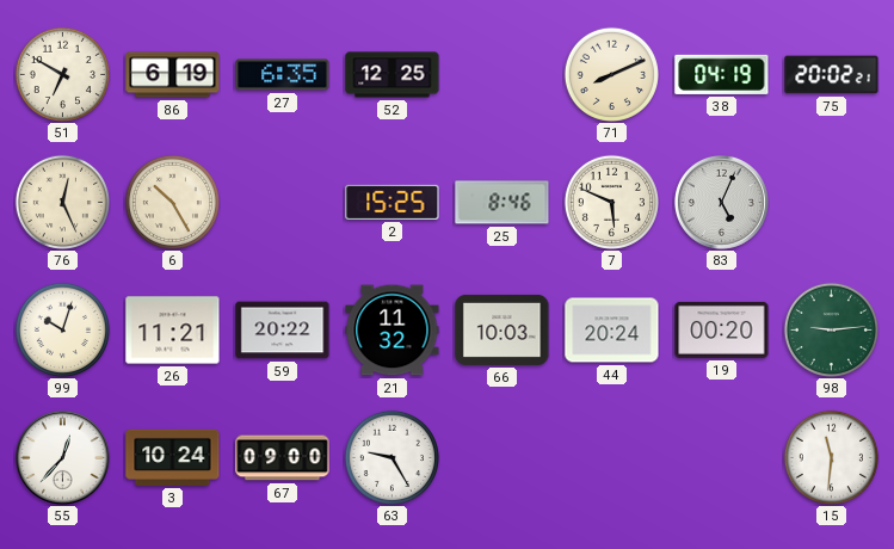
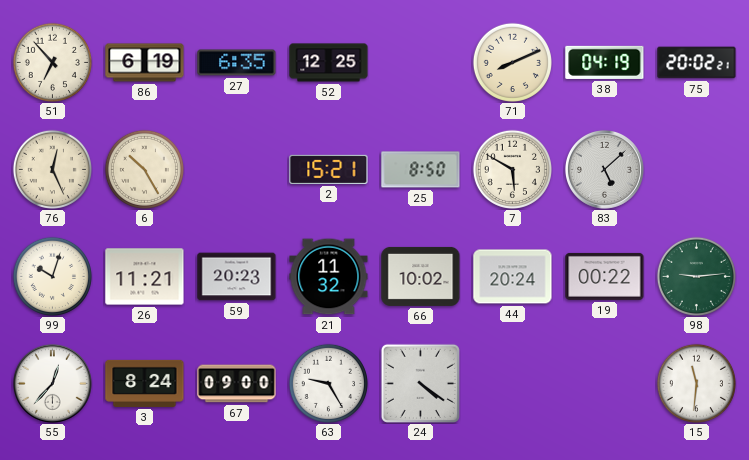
51: 6:50 -> 6:53
2: 15:25 -> 15:21
25: 8:46 -> 8:50
7: 5:49 -> 5:50
83: 5:04 -> 5:08
59: 20:22 -> 20:23
66: 10:03 -> 10:02
19: 00:20 -> 00:22
3: 10:24 -> 8:24
24: none -> 4:21
